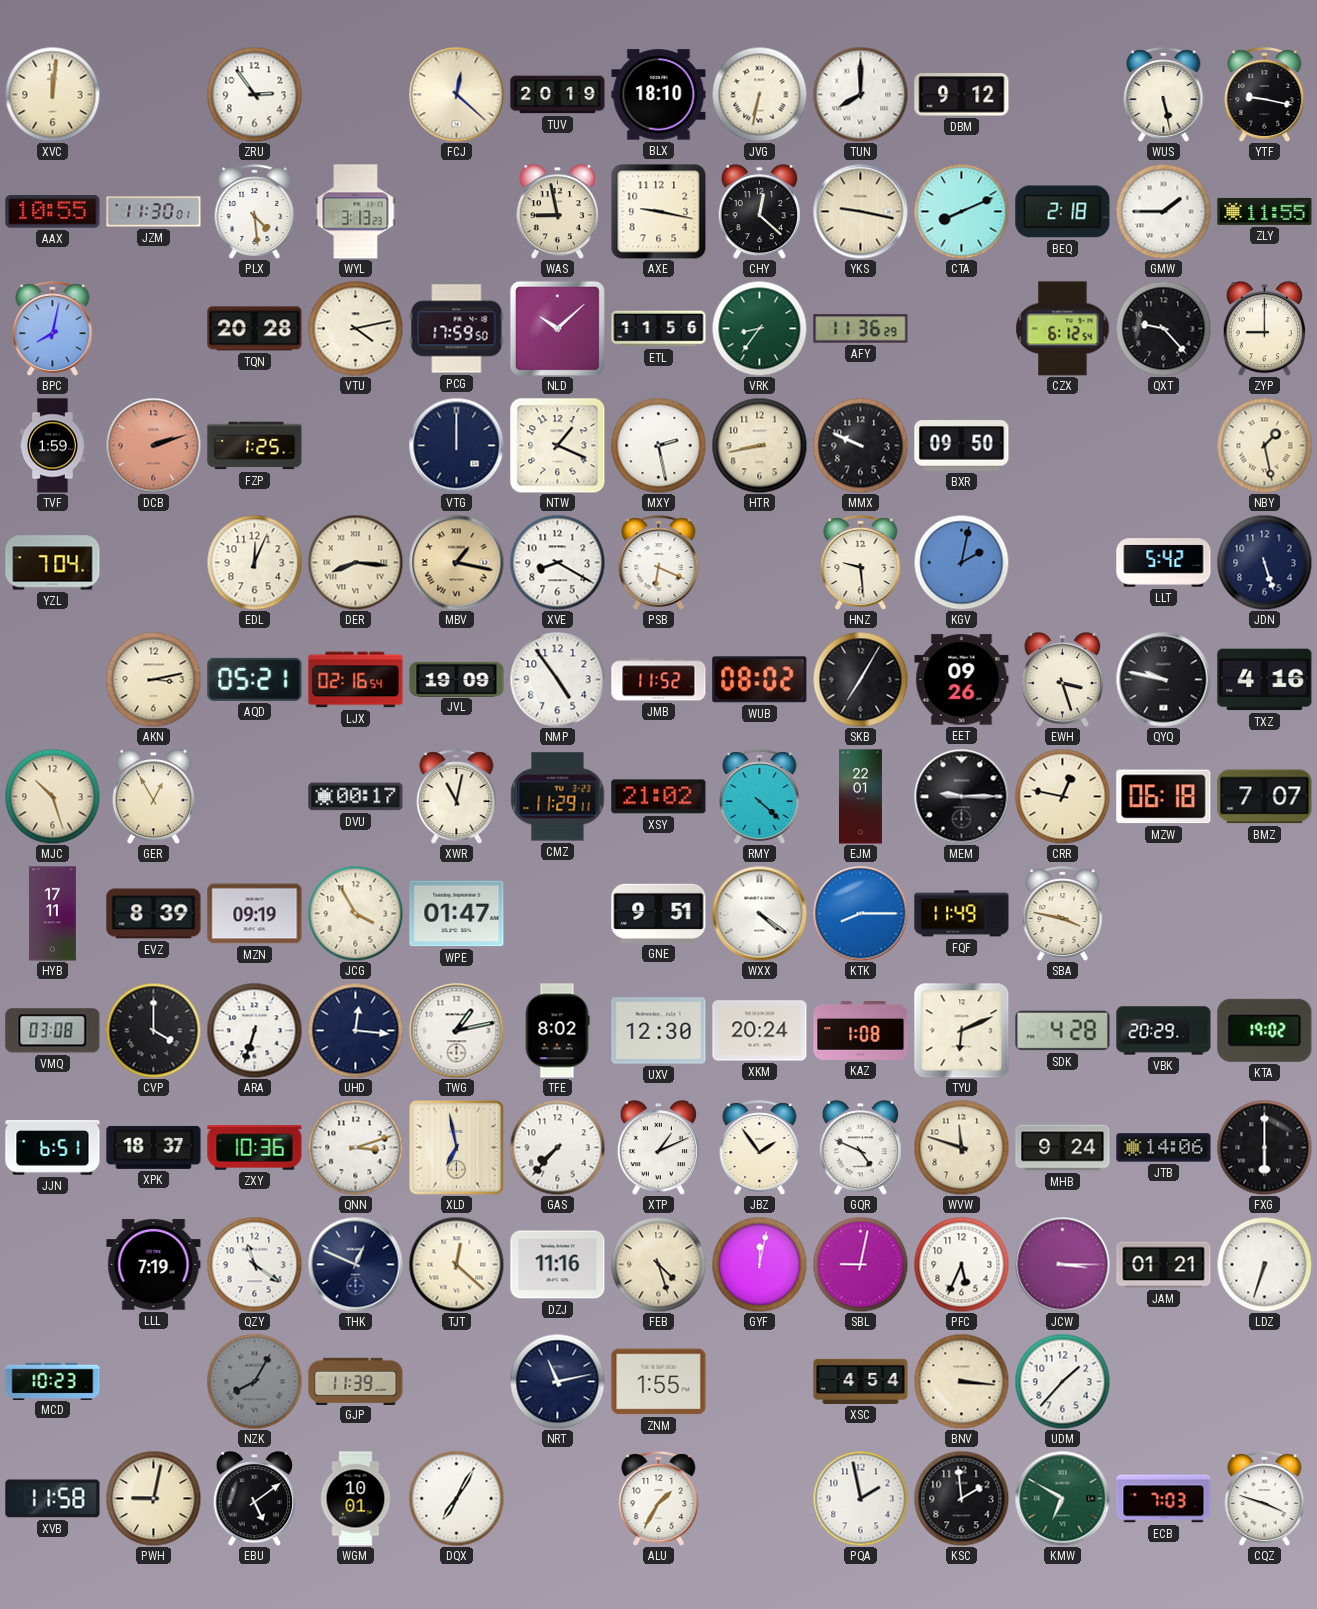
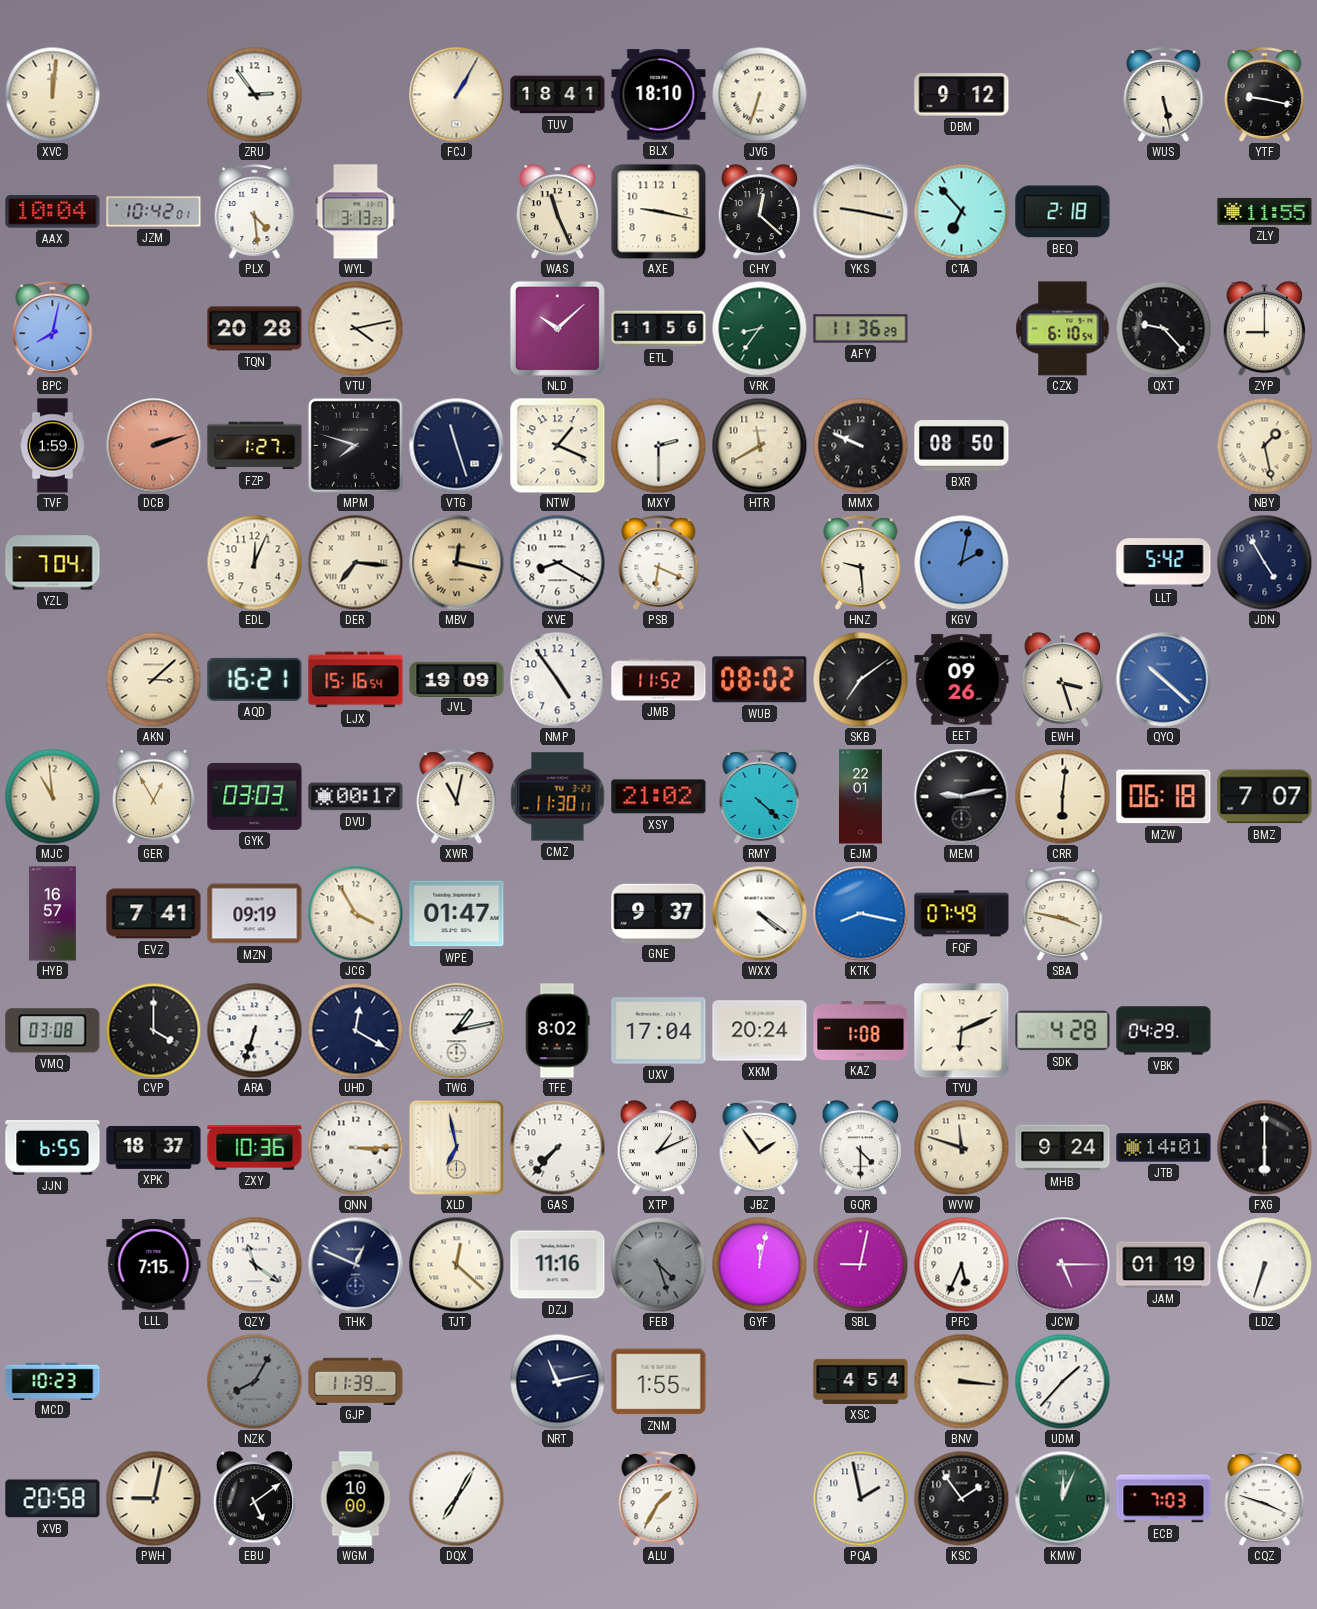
FCJ: 12:22 -> 1:05
TUV: 20:19 -> 18:41
JVG: 6:32 -> 6:33
TUN: 8:00 -> none
AAX: 10:55 -> 10:04
JZM: 11:30 -> 10:42
WAS: 8:58 -> 11:26
CTA: 8:11 -> 6:53
GMW: 1:45 -> none
PCG: 17:59 -> none
CZX: 6:12 -> 6:10
FZP: 1:25 -> 1:27
MPM: none -> 7:48
VTG: 12:00 -> 11:27
MXY: 2:28 -> 2:30
HTR: 8:43 -> 11:40
BXR: 09:50 -> 08:50
DER: 8:16 -> 7:16
MBV: 1:17 -> 12:17
JDN: 5:27 -> 4:55
AKN: 3:13 -> 3:08
AQD: 05:21 -> 16:21
LJX: 02:16 -> 15:16
SKB: 7:05 -> 7:09
QYQ: 9:47 -> 10:22
QYQ dial: black -> blue
TXZ: 4:16 -> none
MJC: 10:27 -> 10:59
GYK: none -> 03:03
CMZ: 11:29 -> 11:30
MEM: 9:15 -> 9:13
CRR: 12:47 -> 6:01
HYB: 17:11 -> 16:57
EVZ: 8:39 -> 7:41
GNE: 9:51 -> 9:37
KTK: 8:15 -> 8:17
FQF: 11:49 -> 07:49
UHD: 12:16 -> 12:20
UXV: 12:30 -> 17:04
VBK: 20:29 -> 04:29
KTA: 19:02 -> none
JJN: 6:51 -> 6:55
QNN: 3:12 -> 3:15
GQR: 4:49 -> 4:30
JTB: 14:06 -> 14:01
LLL: 7:19 -> 7:15
FEB dial: cream -> grey
JCW: 3:15 -> 5:15
JAM: 01:21 -> 01:19
XVB: 11:58 -> 20:58
WGM: 10:01 -> 10:00
KSC: 1:59 -> 1:54
KMW: 6:50 -> 12:04
